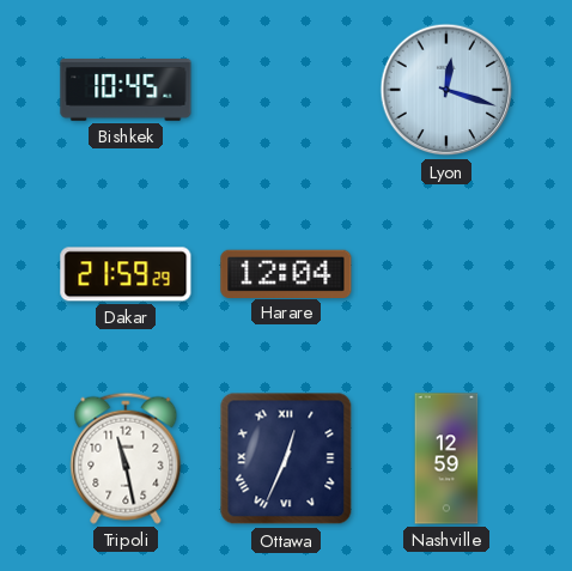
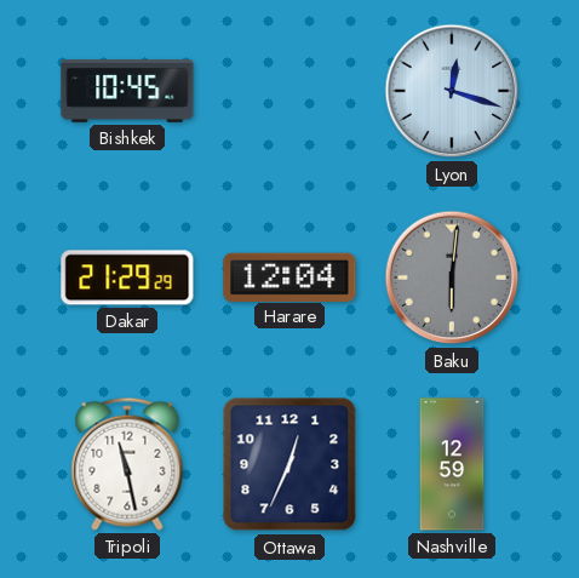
Dakar: 21:59 -> 21:29
Baku: none -> 6:01
Ottawa numerals: Roman -> Arabic
